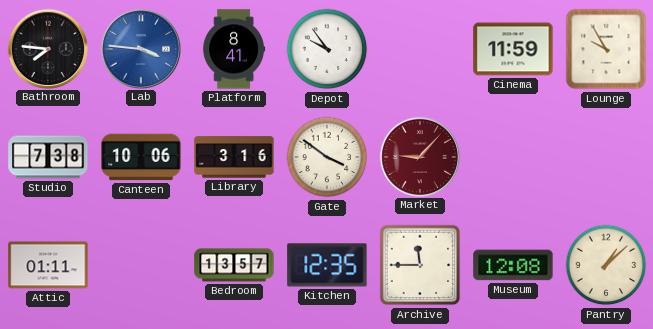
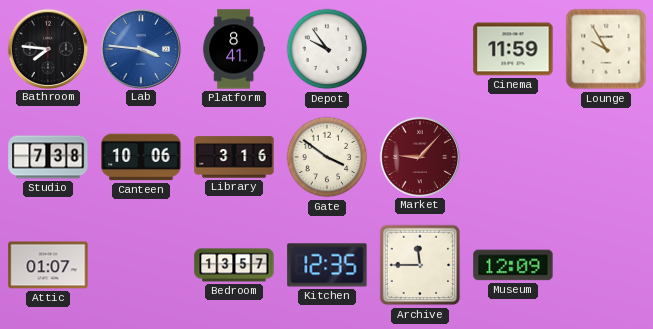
Attic: 01:11 -> 01:07
Museum: 12:08 -> 12:09
Pantry: 1:08 -> none
